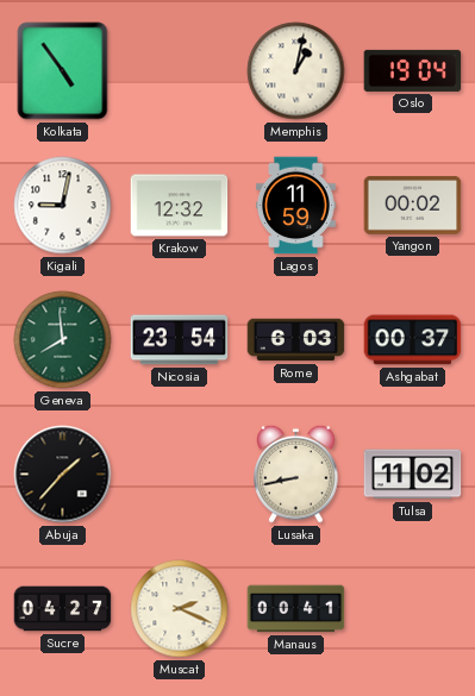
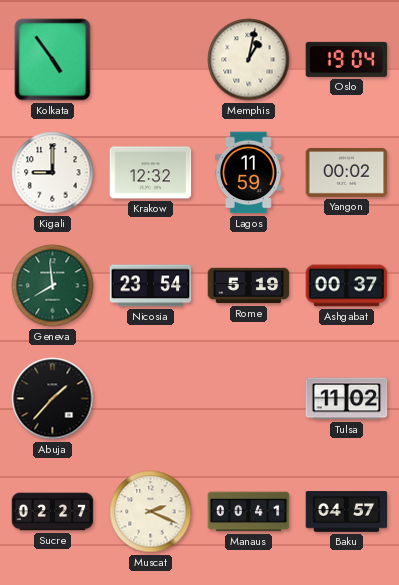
Kigali: 9:02 -> 9:00
Rome: 6:03 -> 5:19
Lusaka: 8:43 -> none
Sucre: 04:27 -> 02:27
Baku: none -> 04:57
